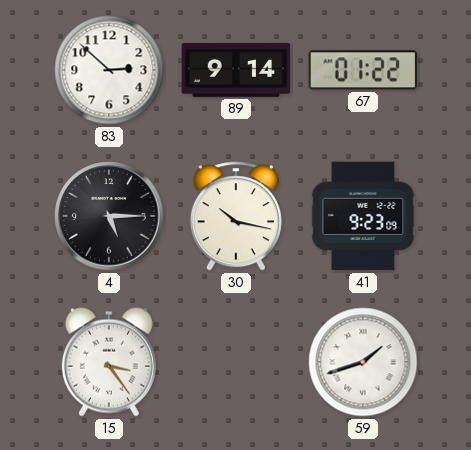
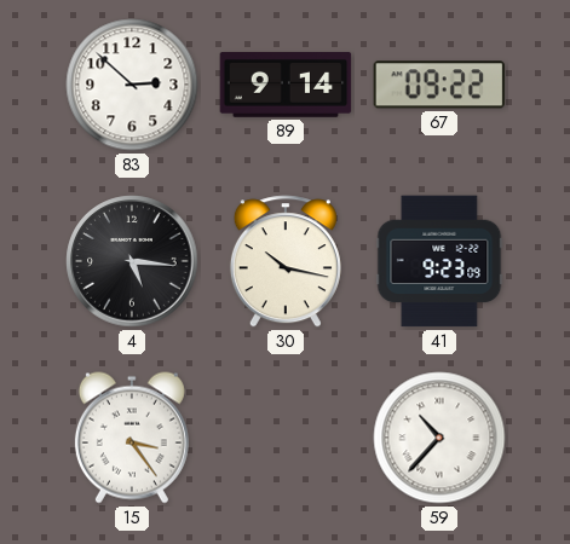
67: 01:22 -> 09:22
4: 5:15 -> 5:16
59: 1:42 -> 10:37
